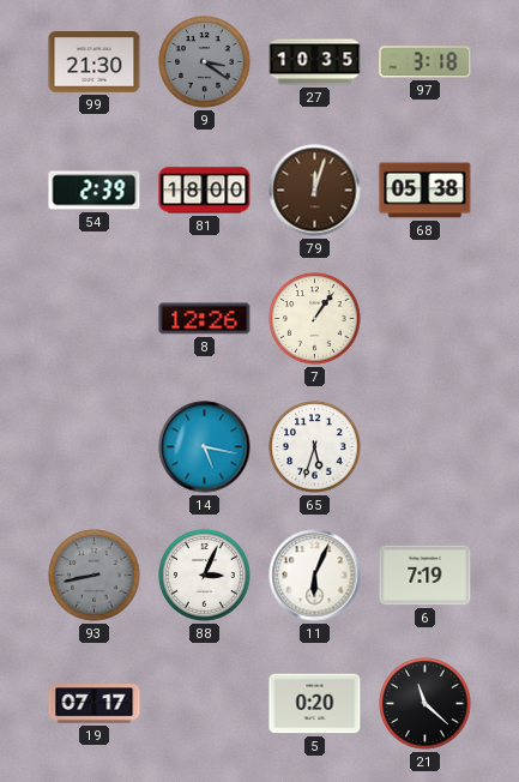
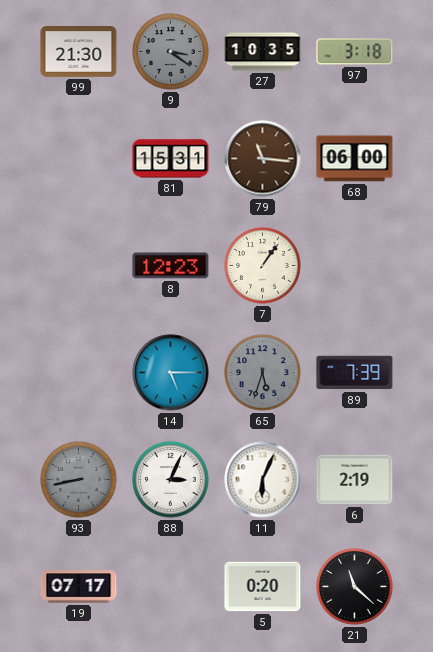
54: 2:39 -> none
81: 18:00 -> 15:31
79: 12:03 -> 11:16
68: 05:38 -> 06:00
8: 12:26 -> 12:23
14: 5:17 -> 5:15
65 dial: white -> grey
89: none -> 7:39
6: 7:19 -> 2:19
